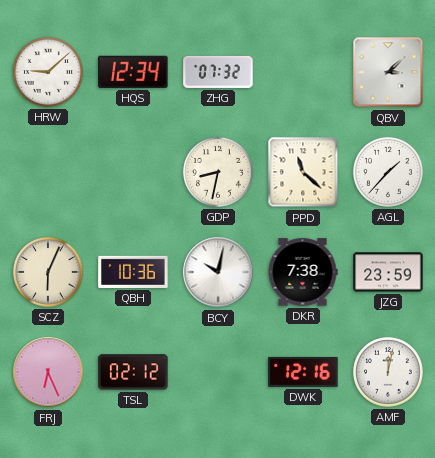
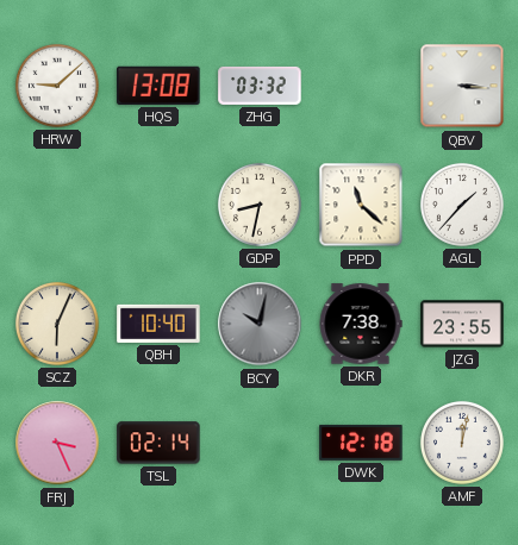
HQS: 12:34 -> 13:08
ZHG: 07:32 -> 03:32
QBV: 3:08 -> 3:16
QBH: 10:36 -> 10:40
BCY dial: white -> grey
JZG: 23:59 -> 23:55
FRJ: 6:26 -> 3:26
TSL: 02:12 -> 02:14
DWK: 12:16 -> 12:18
